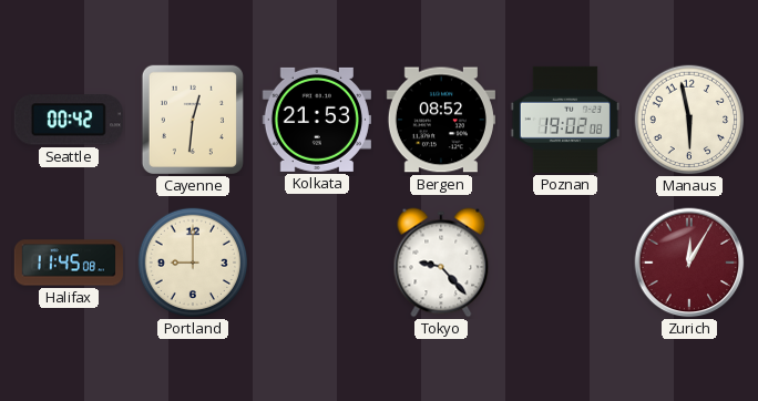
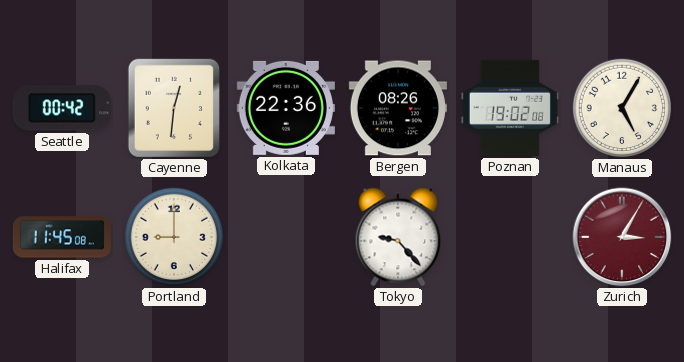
Kolkata: 21:53 -> 22:36
Bergen: 08:52 -> 08:26
Manaus: 5:58 -> 5:05
Zurich: 12:05 -> 3:05
